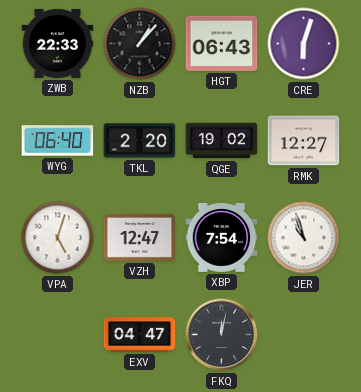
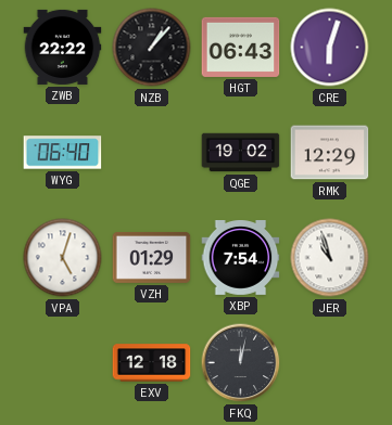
ZWB: 22:33 -> 22:22
TKL: 2:20 -> none
RMK: 12:27 -> 12:29
VZH: 12:47 -> 01:29
EXV: 04:47 -> 12:18
